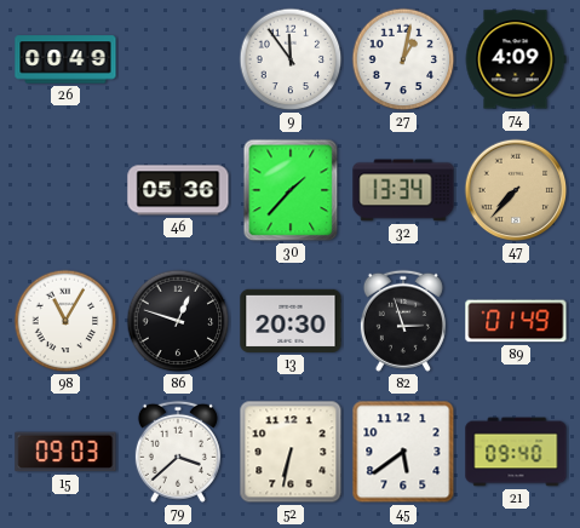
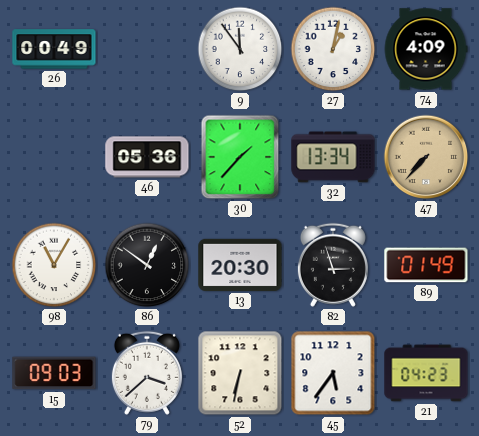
86: 12:48 -> 12:51
45: 5:39 -> 5:36
21: 09:40 -> 04:23
